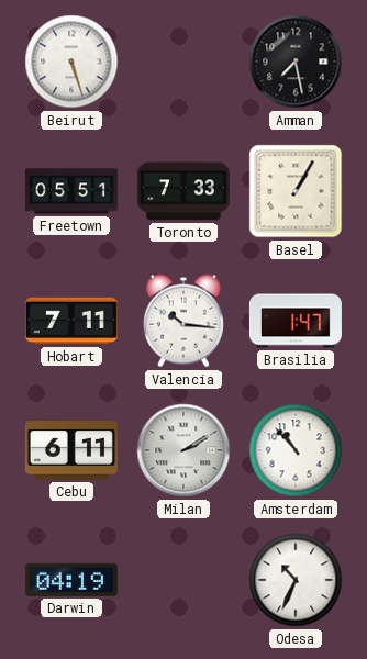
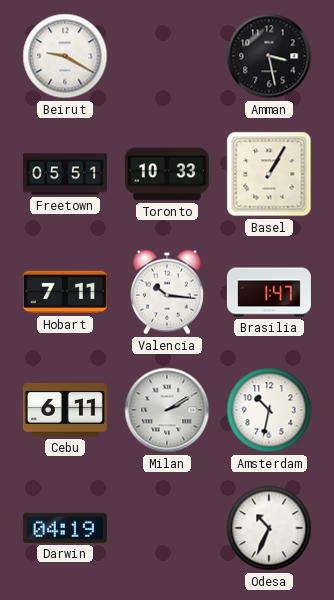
Beirut: 5:27 -> 9:20
Amman: 7:28 -> 3:28
Toronto: 7:33 -> 10:33
Amsterdam: 10:53 -> 10:32
